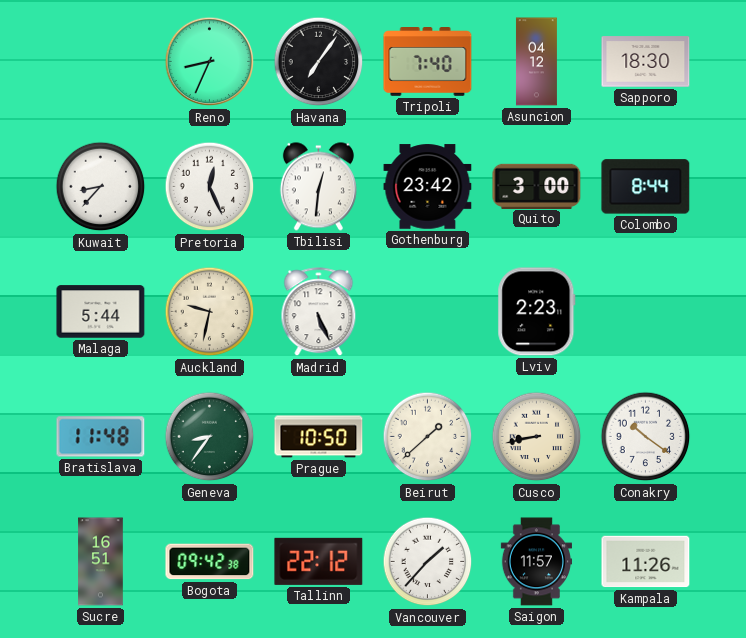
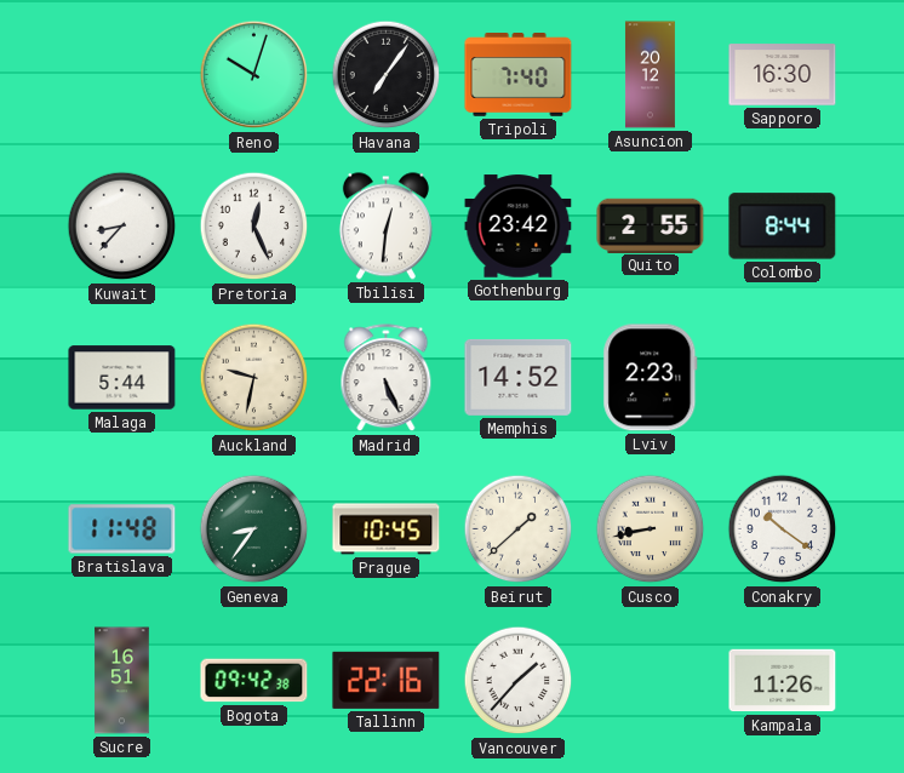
Reno: 8:34 -> 10:03
Asuncion: 04:12 -> 20:12
Sapporo: 18:30 -> 16:30
Quito: 3:00 -> 2:55
Memphis: none -> 14:52
Prague: 10:50 -> 10:45
Tallinn: 22:12 -> 22:16
Saigon: 11:57 -> none
